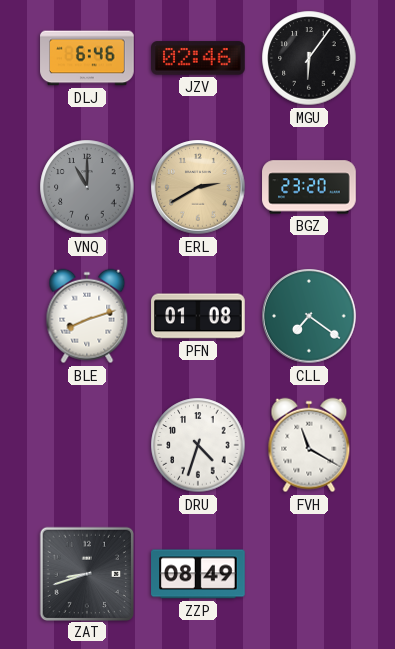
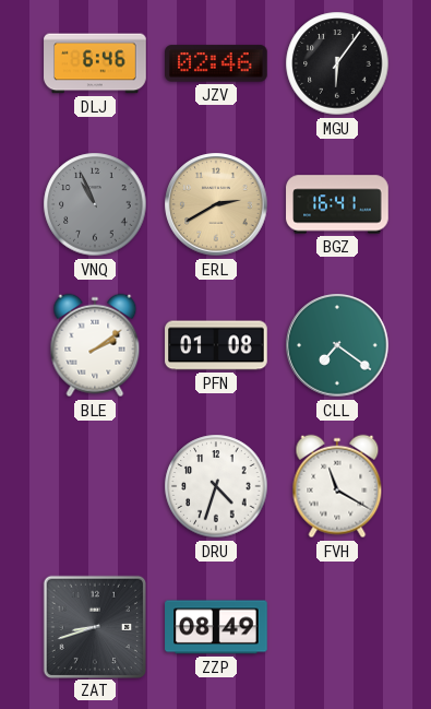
VNQ: 11:00 -> 10:56
BGZ: 23:20 -> 16:41
BLE: 8:12 -> 2:09
